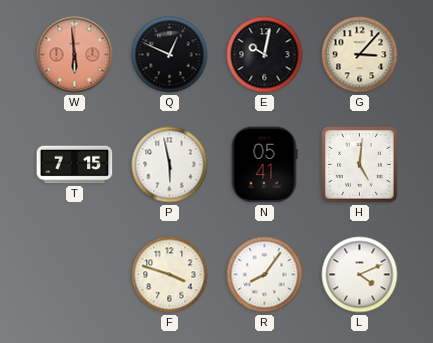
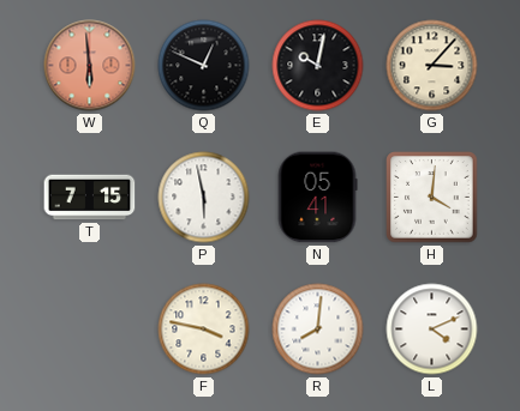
H: 5:01 -> 4:01
F: 3:48 -> 3:47
R: 8:06 -> 8:01
